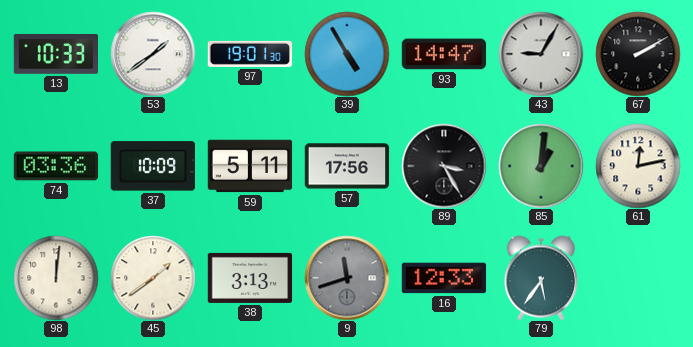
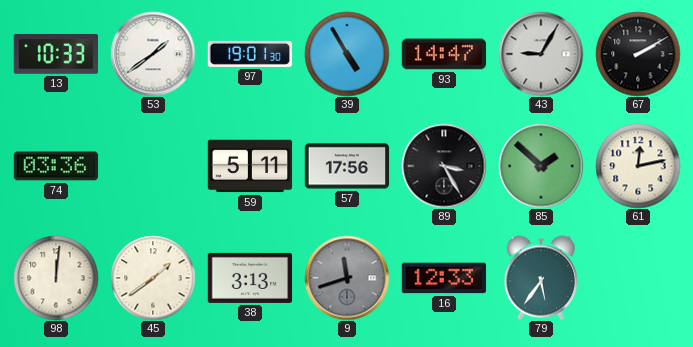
37: 10:09 -> none
85: 1:01 -> 1:52
